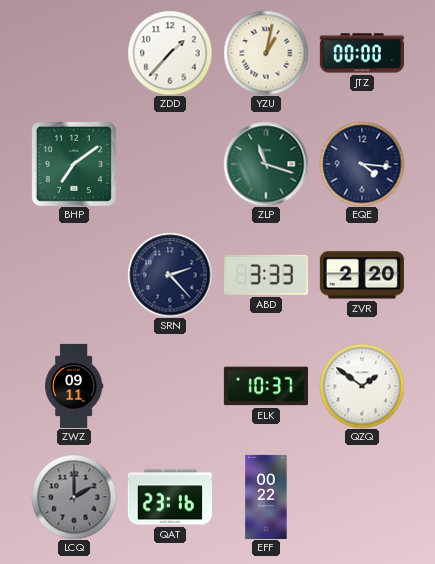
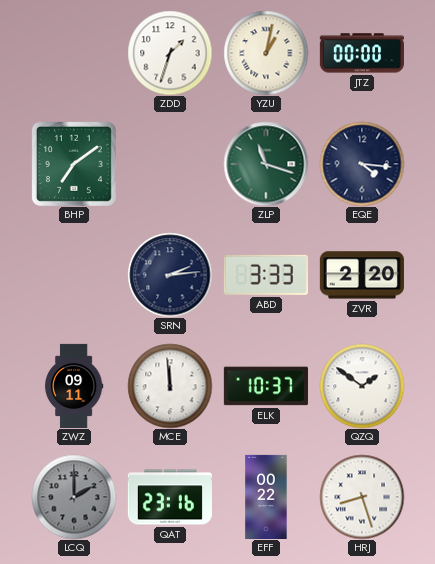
ZDD: 1:37 -> 1:33
SRN: 2:23 -> 2:14
MCE: none -> 11:59
HRJ: none -> 8:27
